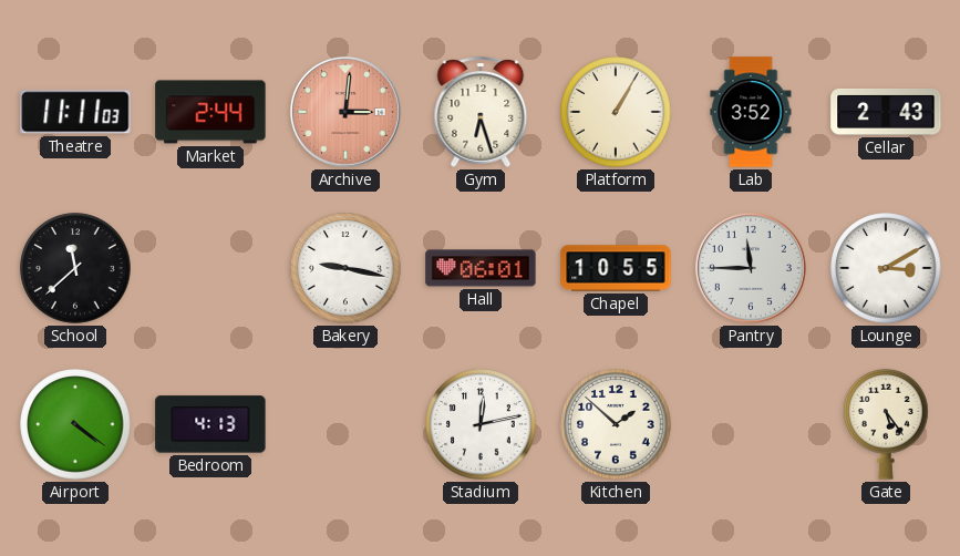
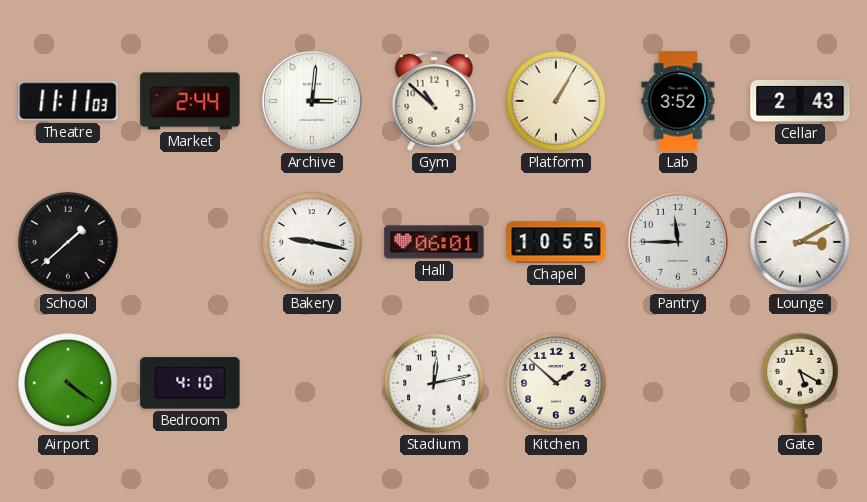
Archive dial: salmon -> white
Gym: 6:27 -> 10:52
School: 11:38 -> 1:38
Bedroom: 4:13 -> 4:10
Gate: 5:24 -> 5:20
